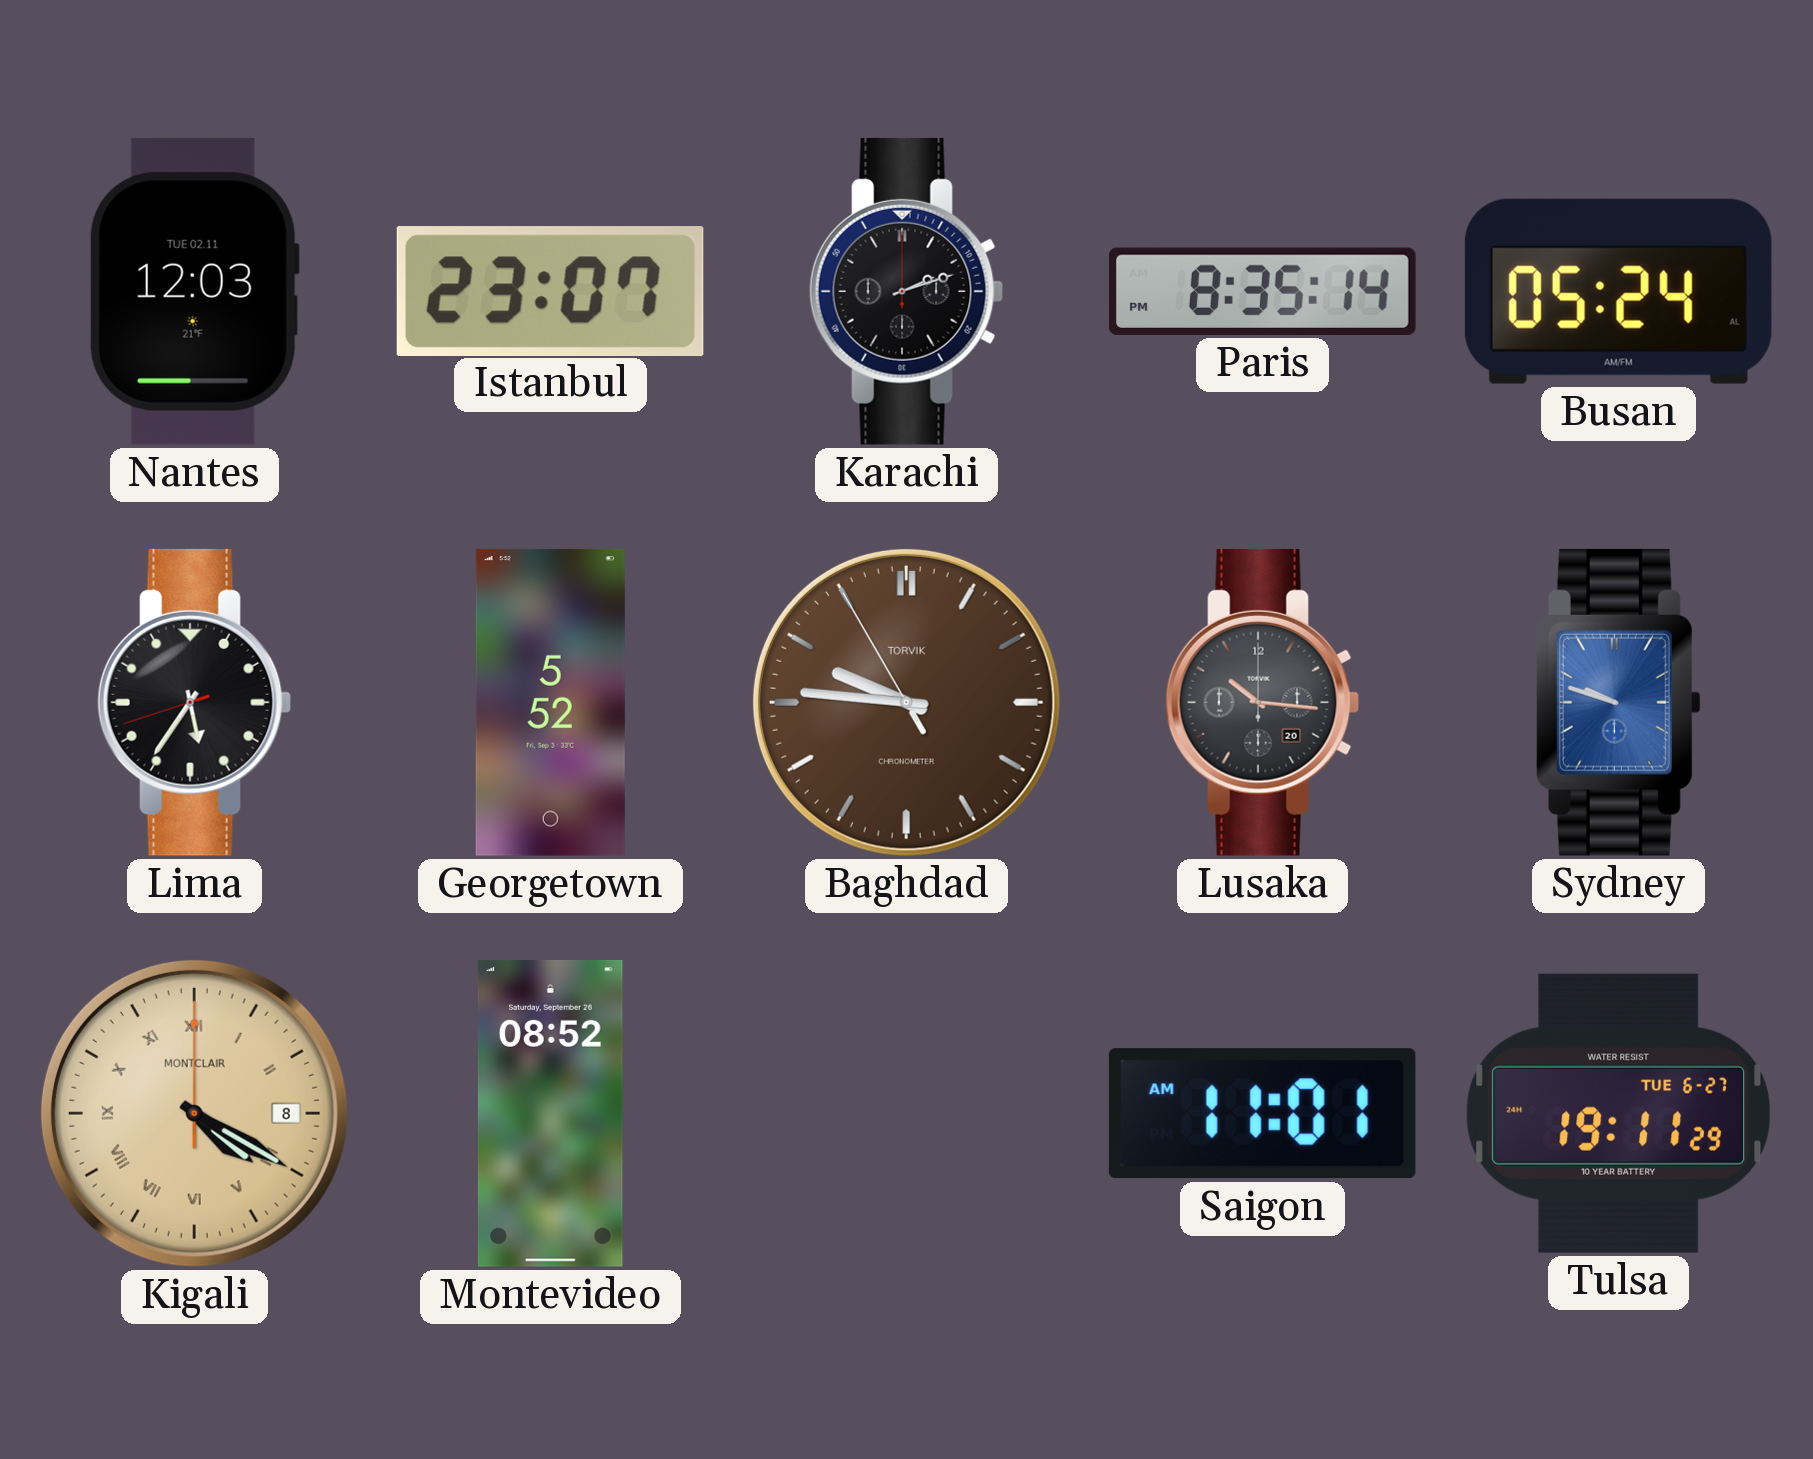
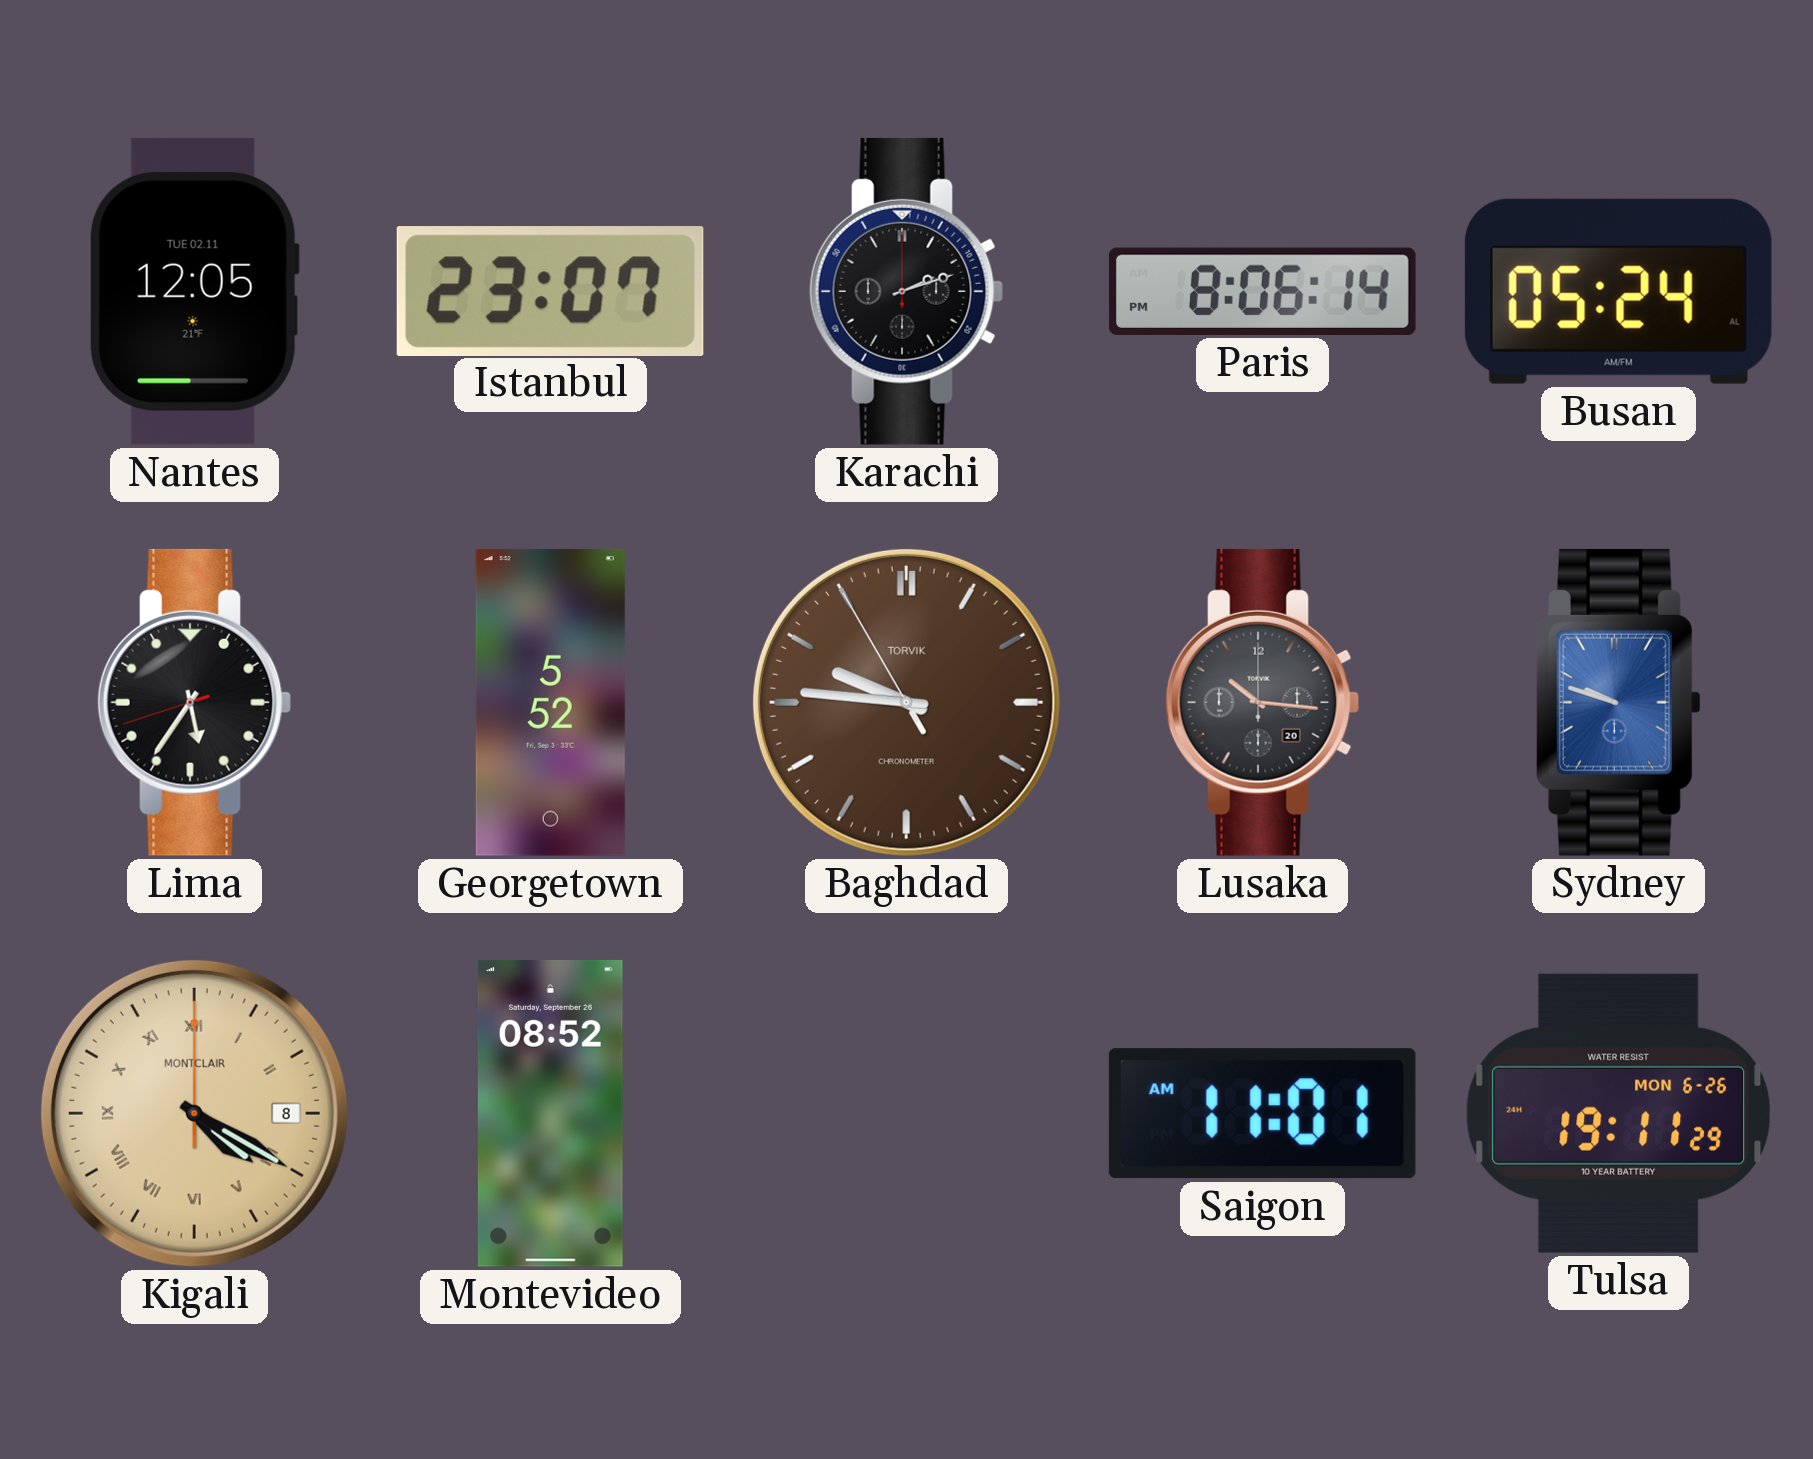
Nantes: 12:03 -> 12:05
Paris: 8:35 -> 8:06
Tulsa date: TUE 6-27 -> MON 6-26
